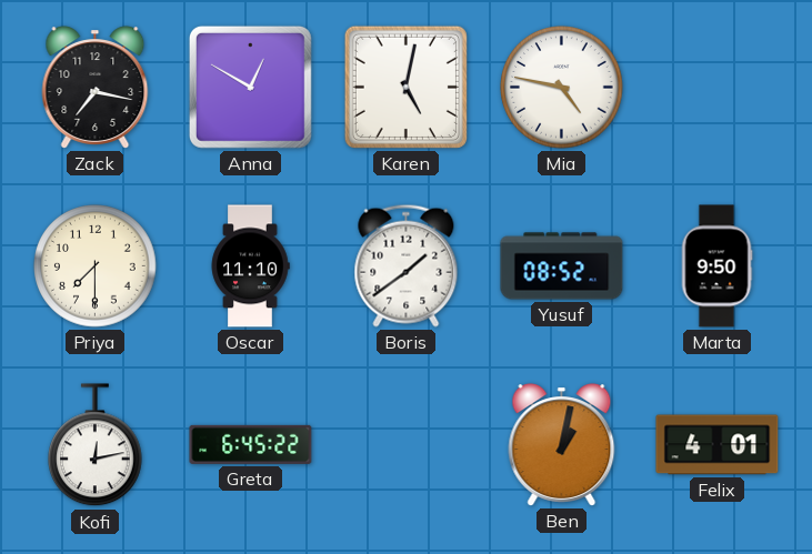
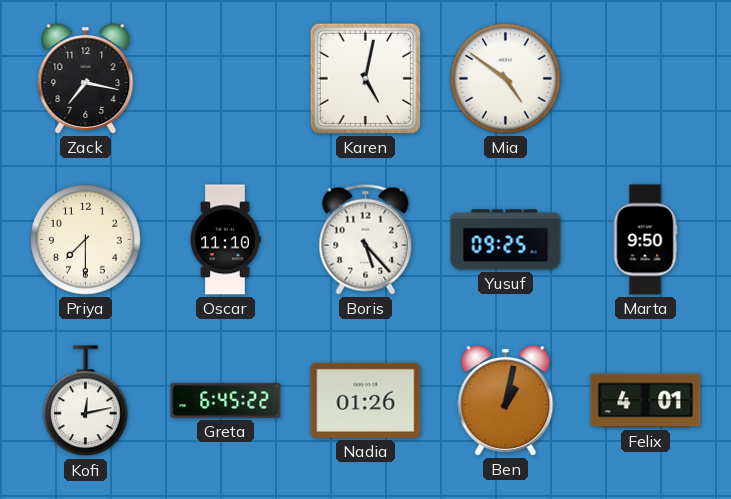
Anna: 12:50 -> none
Mia: 4:47 -> 4:51
Boris: 1:39 -> 5:23
Yusuf: 08:52 -> 09:25
Nadia: none -> 01:26
